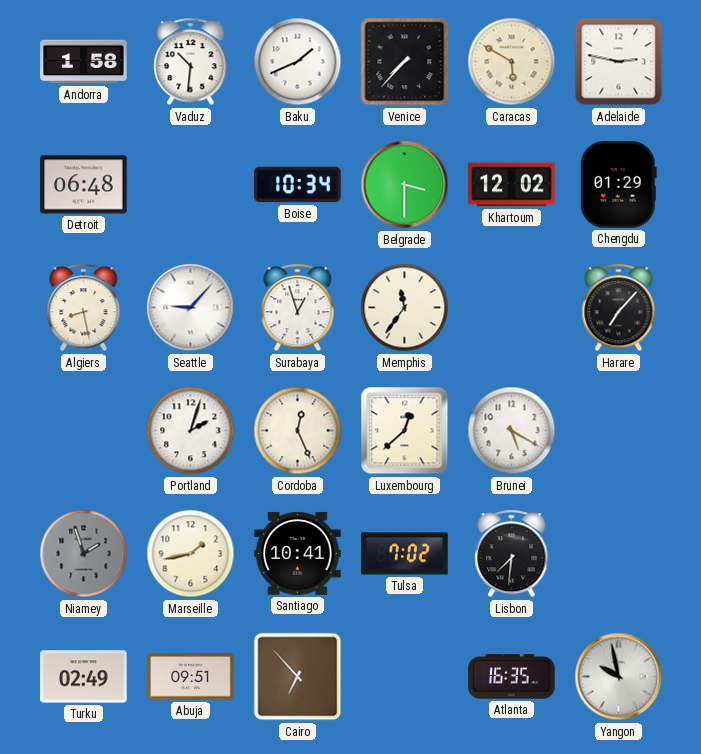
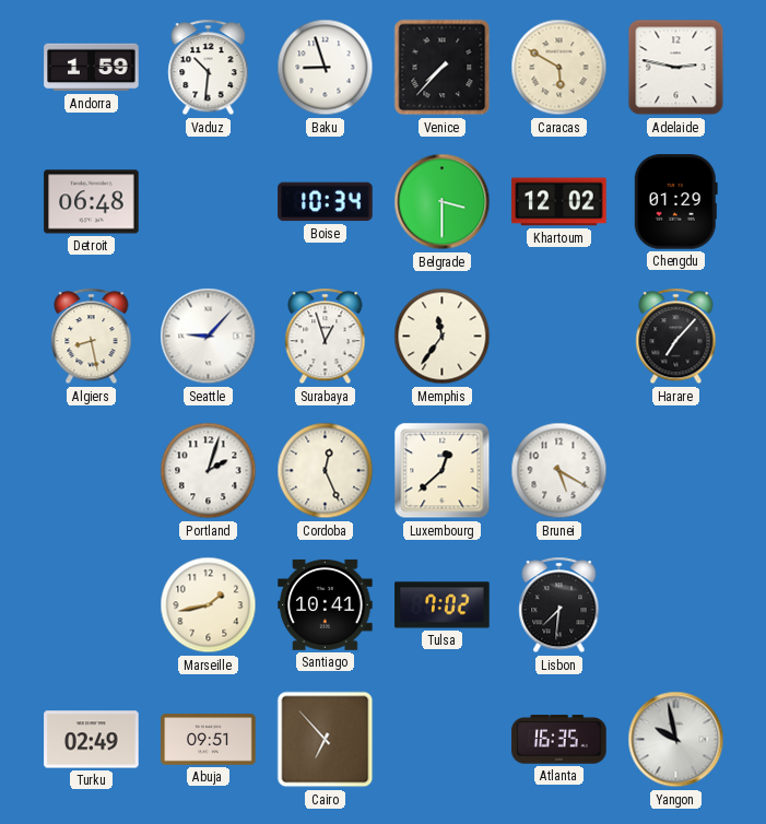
Andorra: 1:58 -> 1:59
Baku: 1:41 -> 8:57
Niamey: 1:57 -> none
